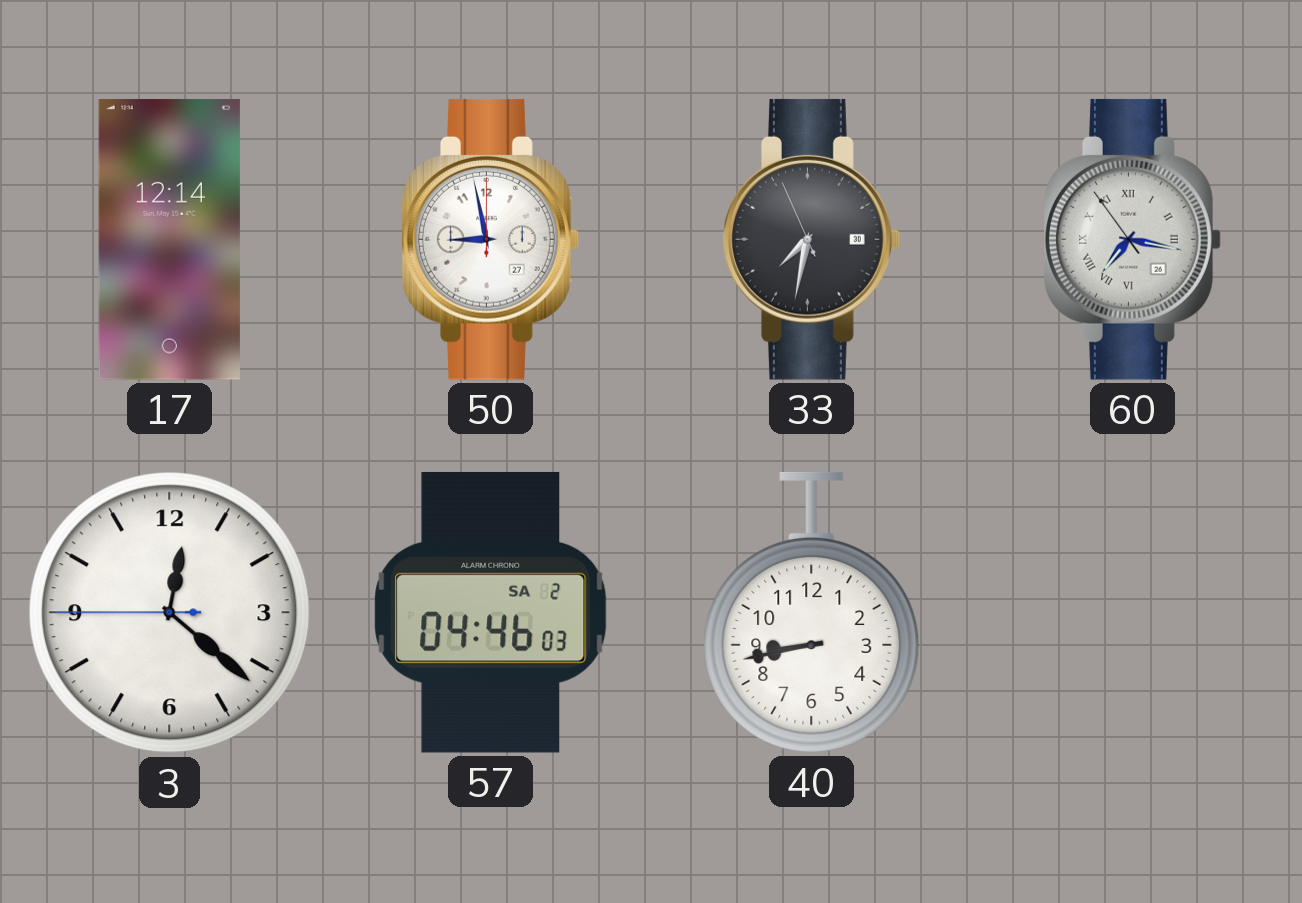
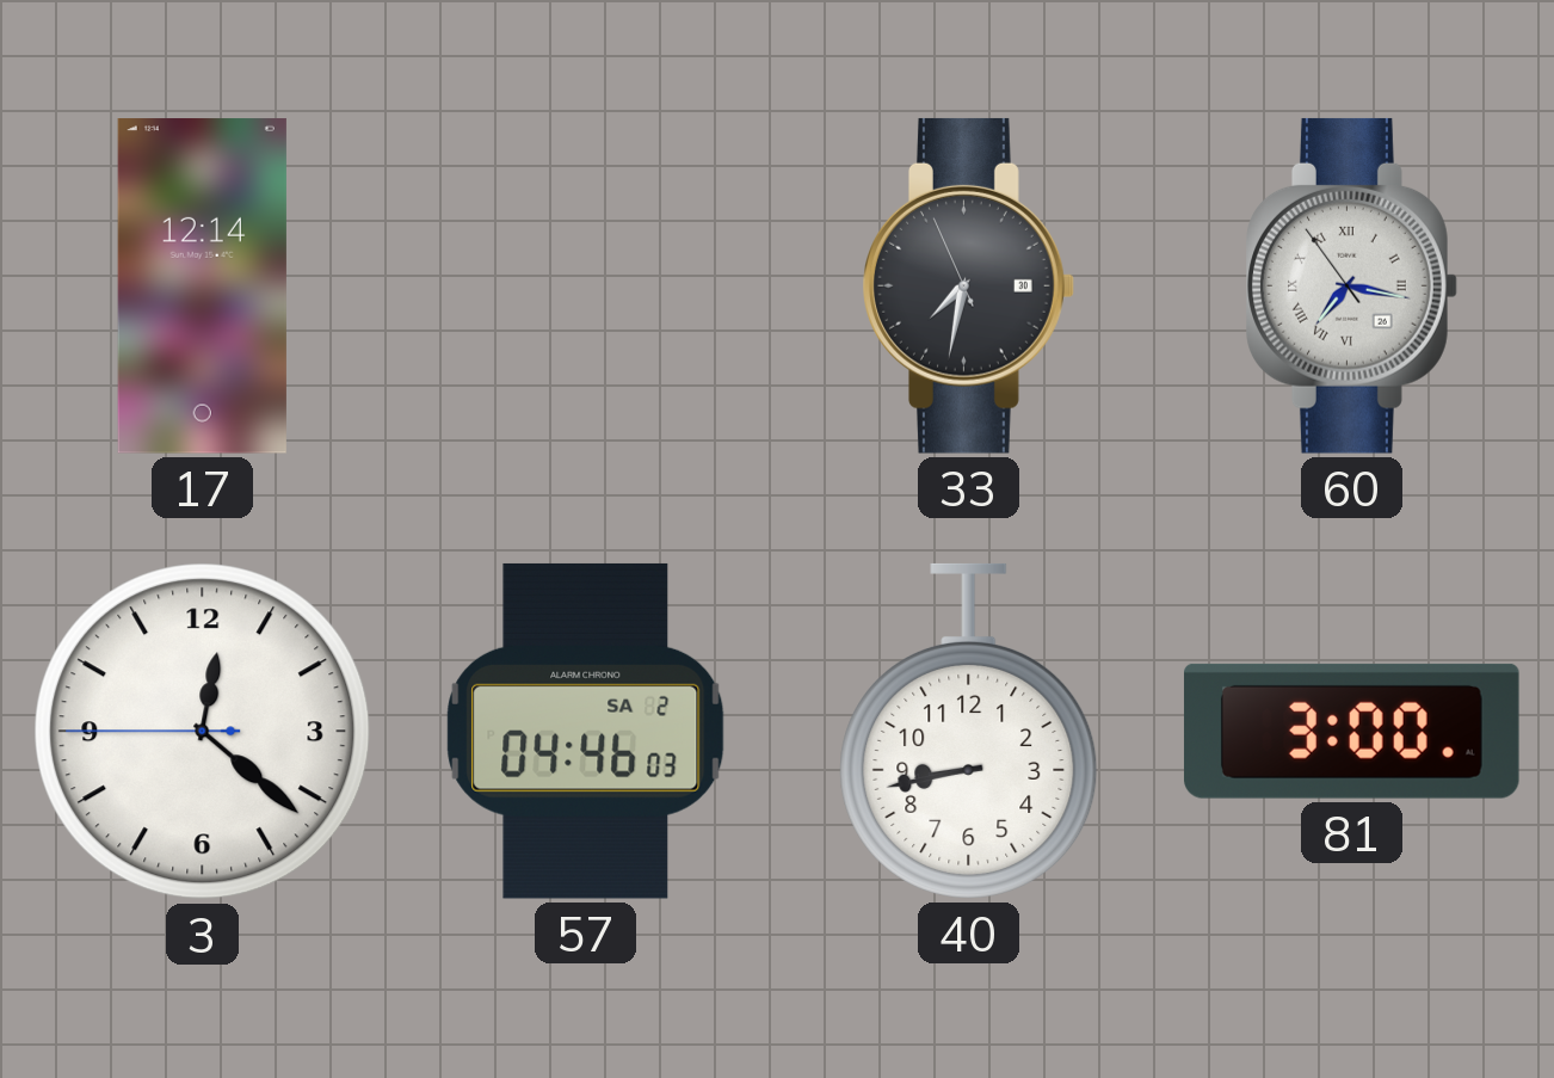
50: 8:58 -> none
81: none -> 3:00
